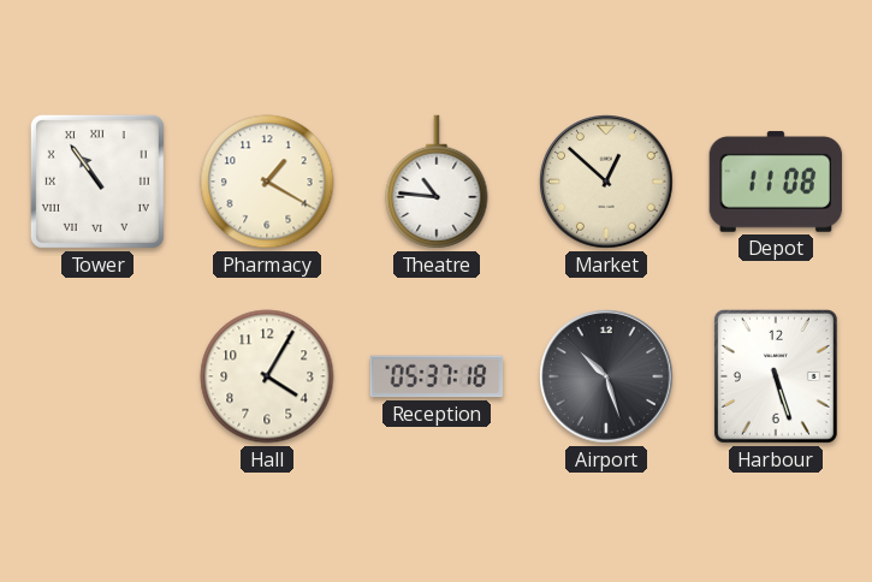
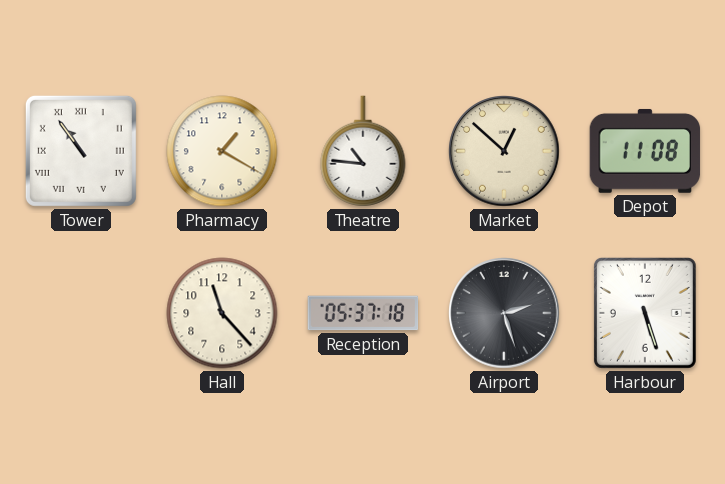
Hall: 4:05 -> 11:23
Airport: 10:27 -> 2:27
